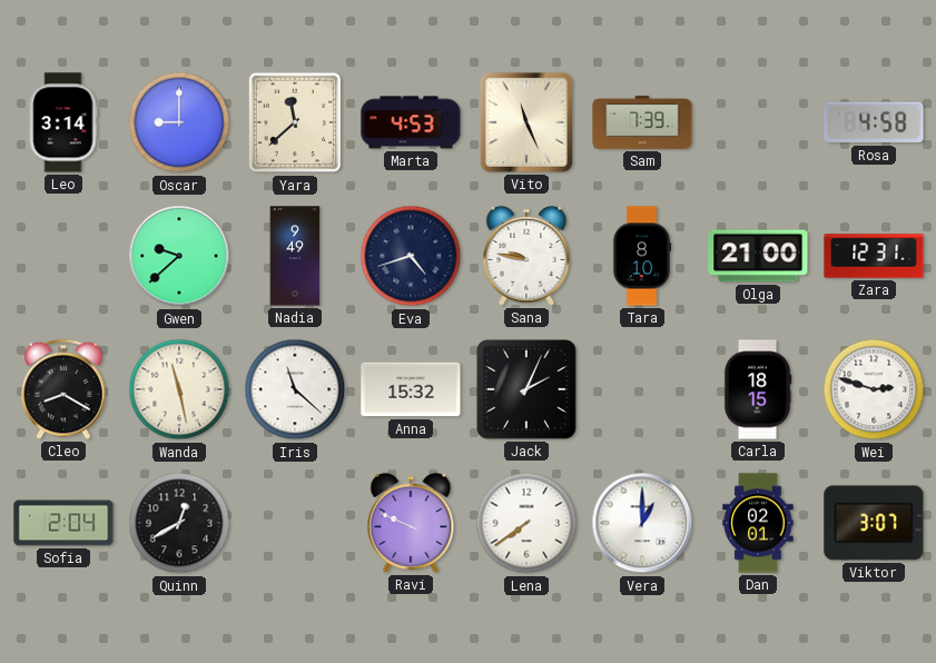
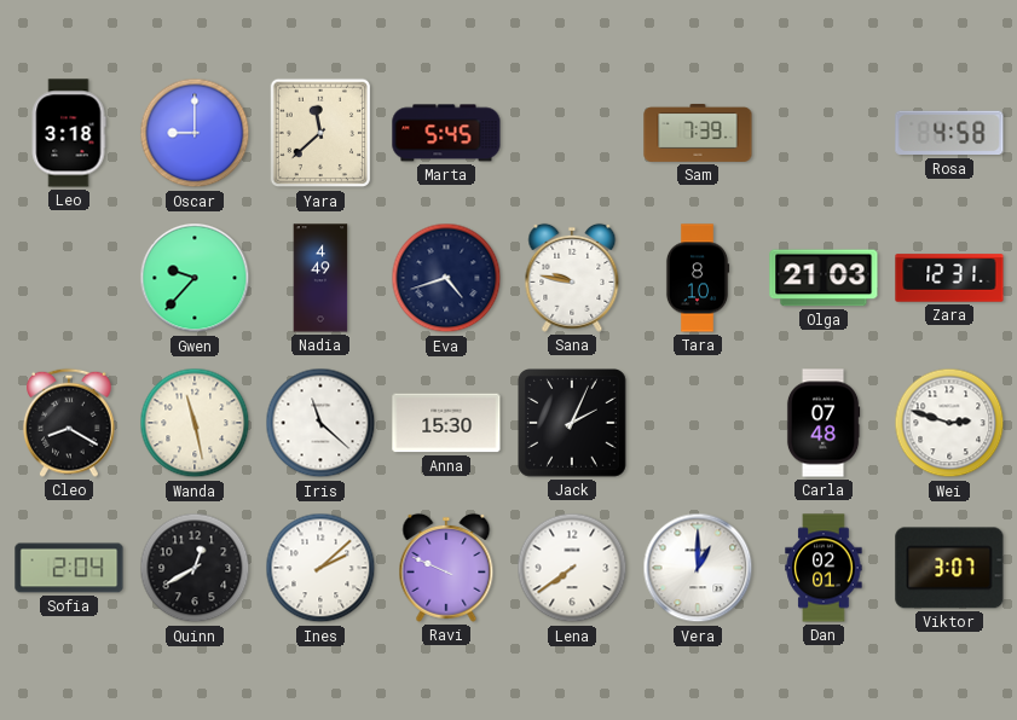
Leo: 3:14 -> 3:18
Marta: 4:53 -> 5:45
Vito: 11:26 -> none
Gwen: 9:38 -> 9:37
Nadia: 9:49 -> 4:49
Olga: 21:00 -> 21:03
Anna: 15:32 -> 15:30
Carla: 18:15 -> 07:48
Ines: none -> 2:08
